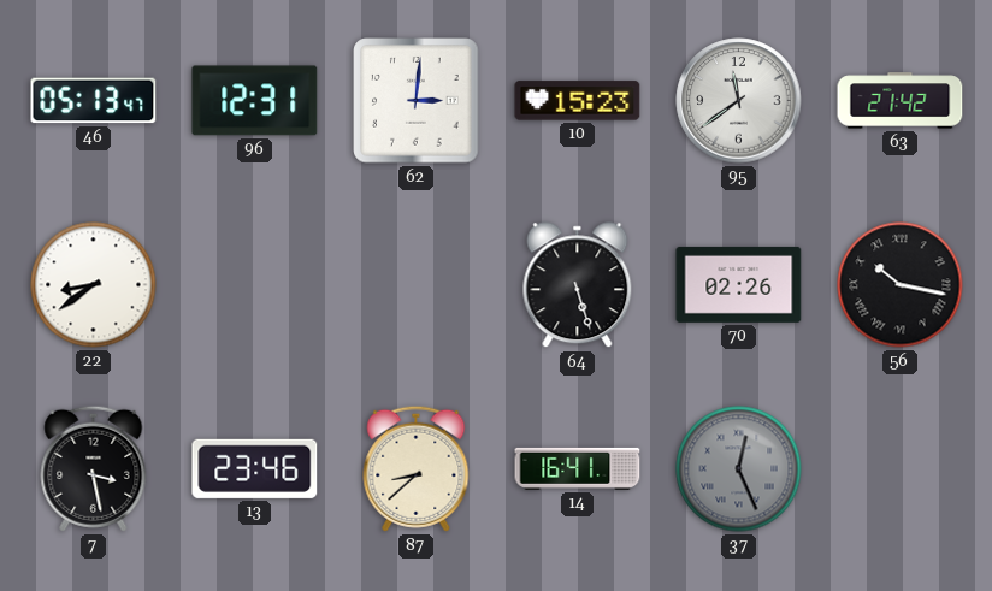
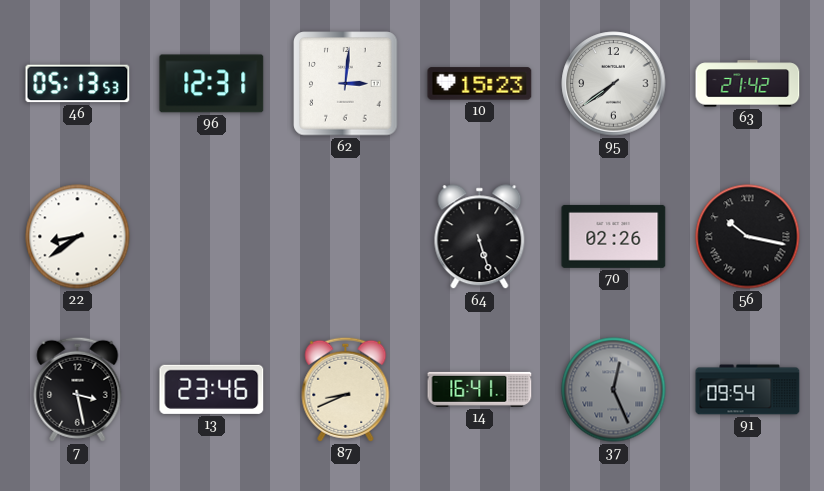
46: 05:13:47 -> 05:13:53
95: 11:39 -> 7:39
87: 8:38 -> 8:41
91: none -> 09:54
